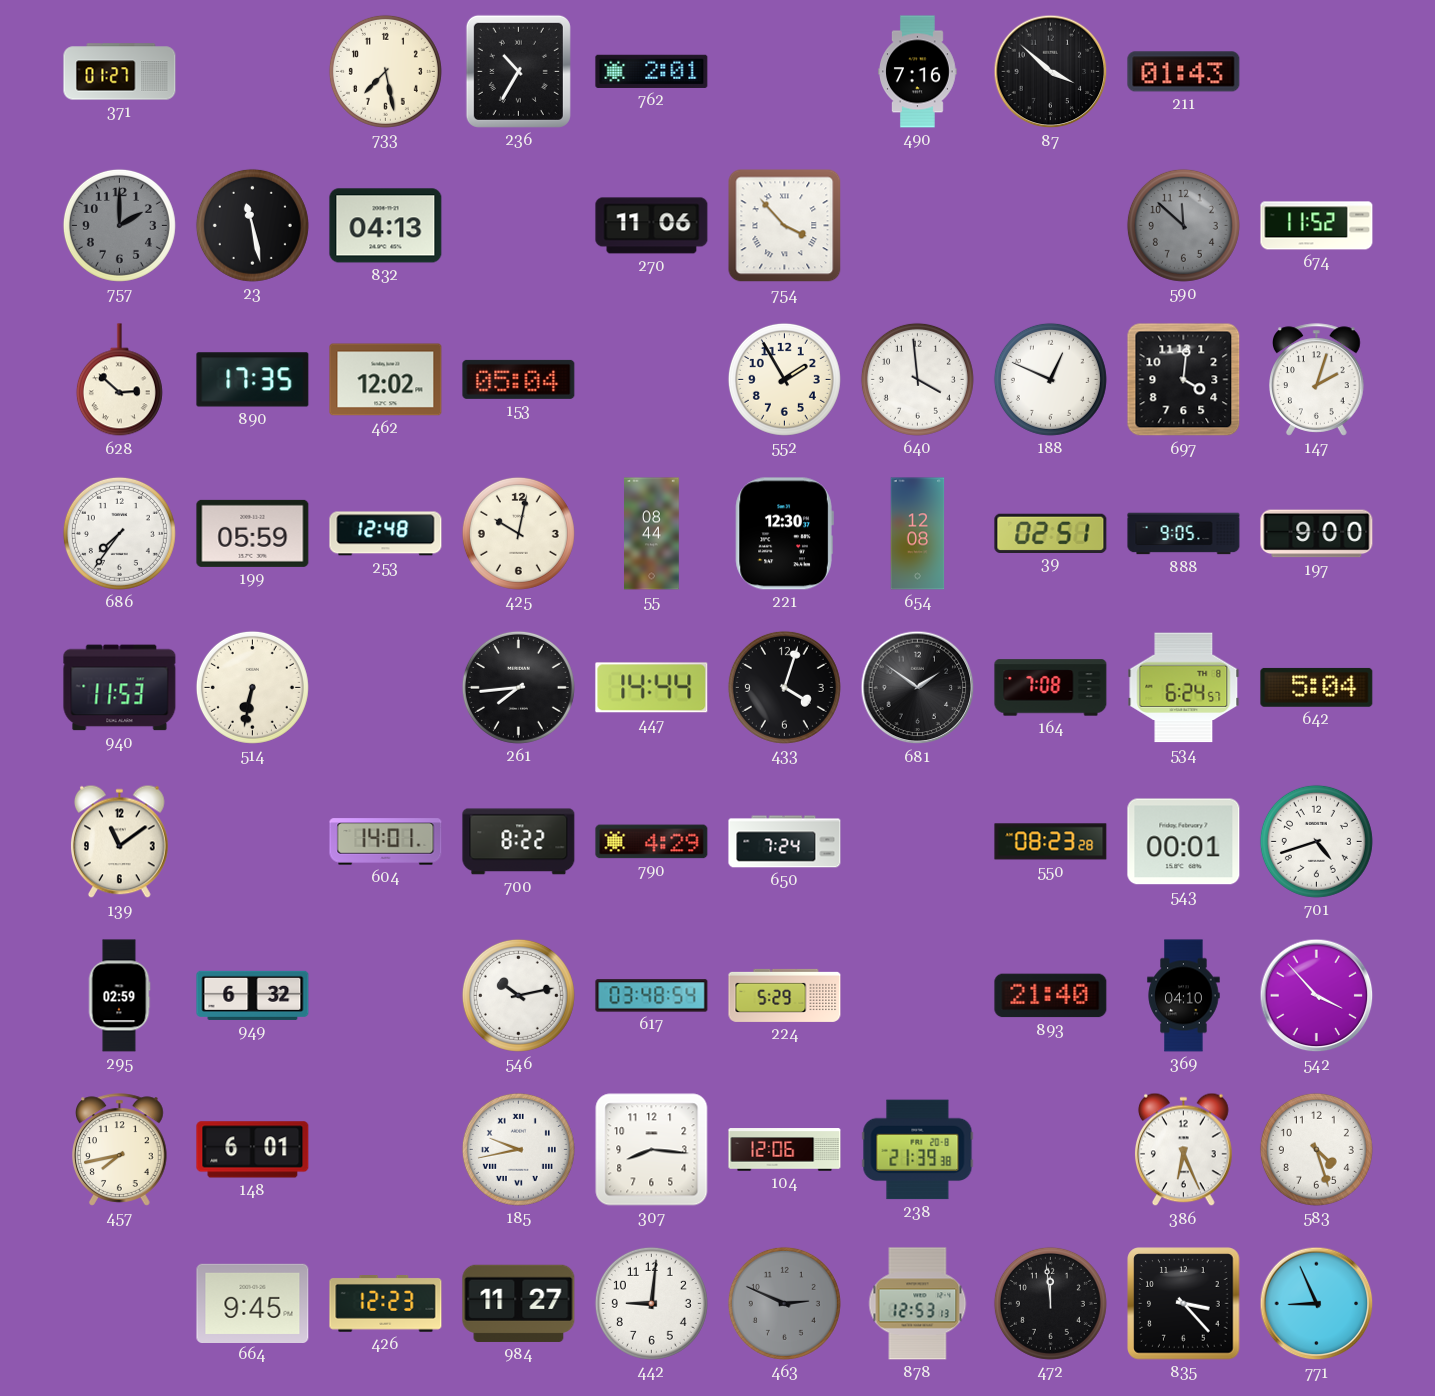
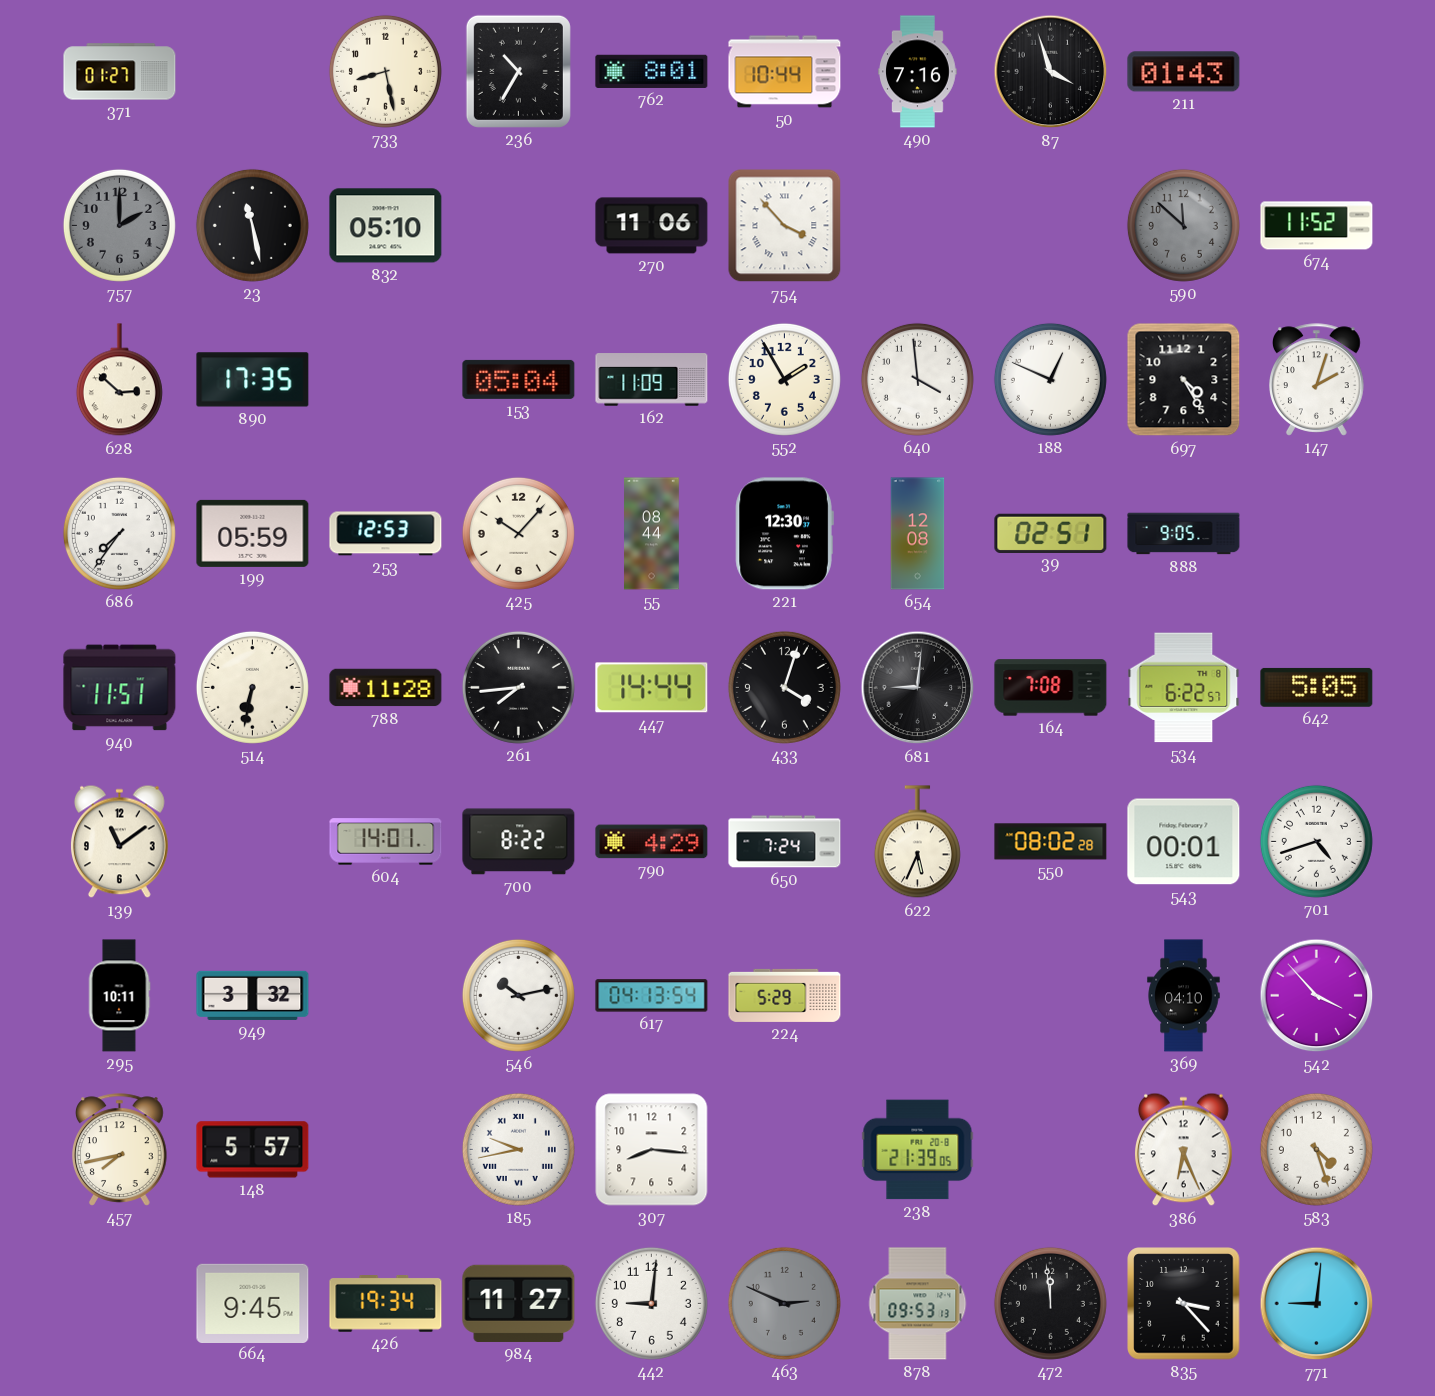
733: 7:28 -> 8:28
762: 2:01 -> 8:01
50: none -> 10:44
87: 3:52 -> 3:57
832: 04:13 -> 05:10
462: 12:02 -> none
162: none -> 11:09
697: 4:01 -> 4:25
253: 12:48 -> 12:53
425: 10:02 -> 10:07
197: 9:00 -> none
940: 11:53 -> 11:51
788: none -> 11:28
681: 1:51 -> 9:01
534: 6:24 -> 6:22
642: 5:04 -> 5:05
622: none -> 5:34
550: 08:23 -> 08:02
295: 02:59 -> 10:11
949: 6:32 -> 3:32
617: 03:48 -> 04:13
893: 21:40 -> none
148: 6:01 -> 5:57
104: 12:06 -> none
238: 21:39:38 -> 21:39:05
426: 12:23 -> 19:34
878: 12:53 -> 09:53
771: 8:56 -> 9:01
